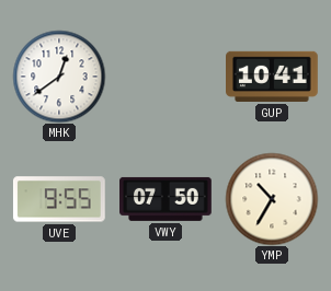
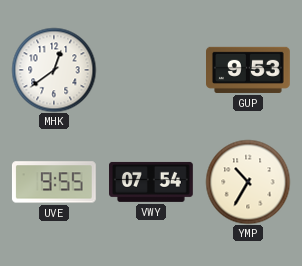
GUP: 10:41 -> 9:53
VWY: 07:50 -> 07:54
